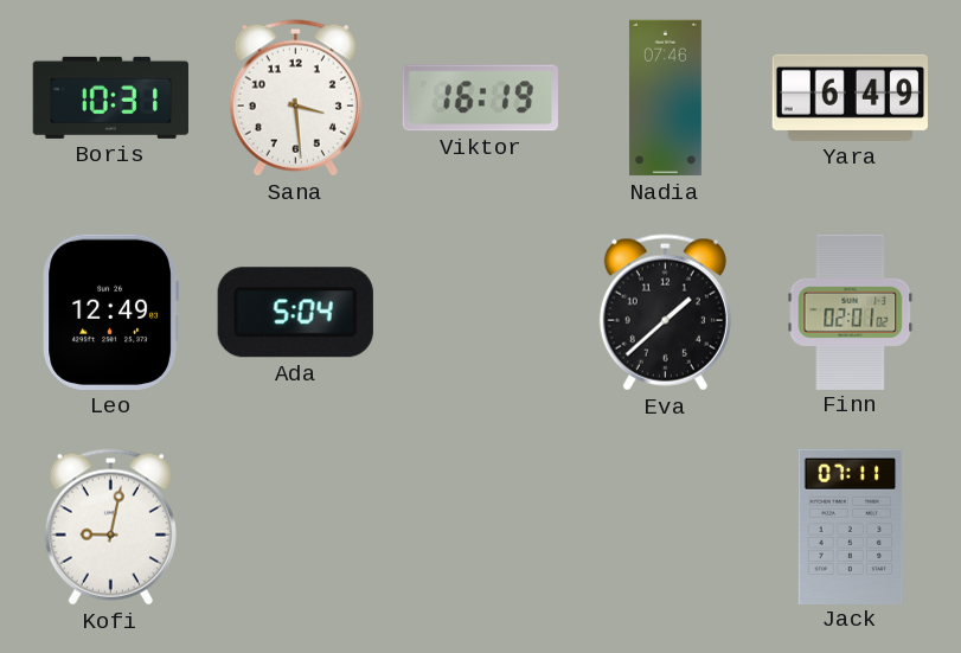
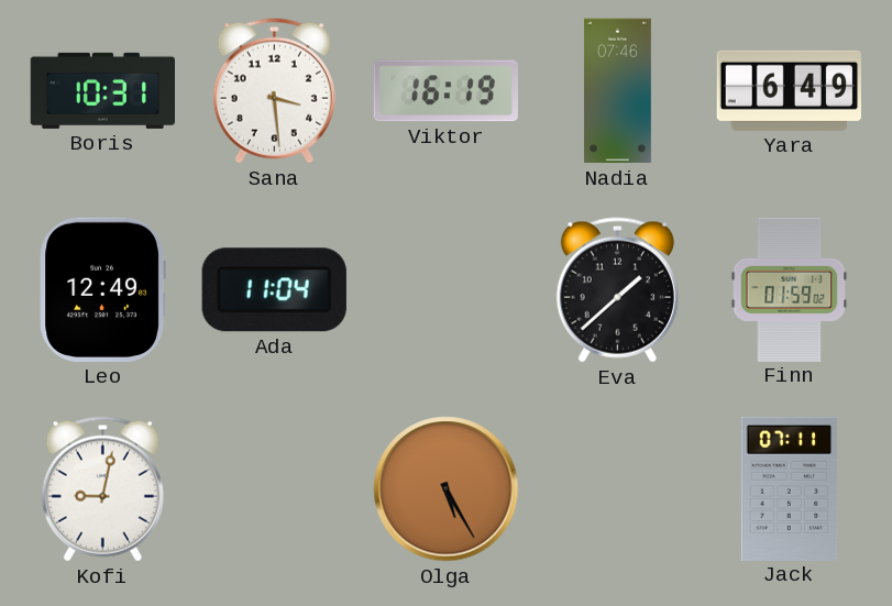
Ada: 5:04 -> 11:04
Finn: 02:01 -> 01:59
Olga: none -> 5:25
